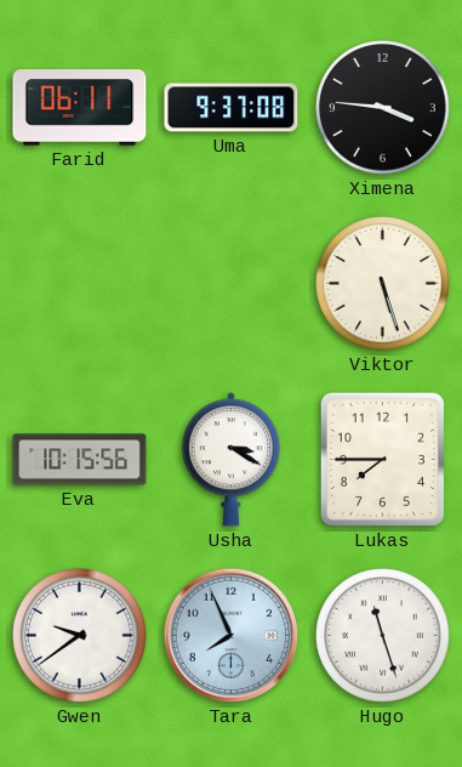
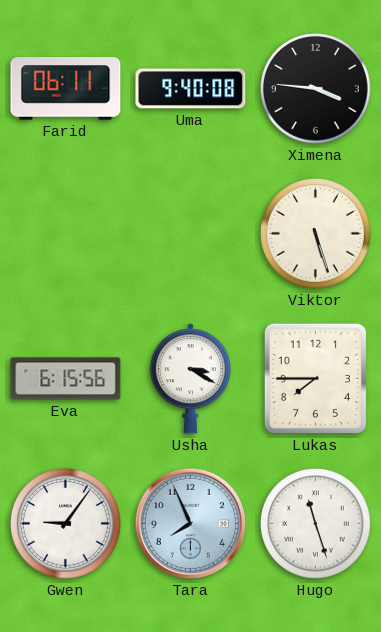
Uma: 9:37 -> 9:40
Eva: 10:15 -> 6:15
Gwen: 9:39 -> 9:06
